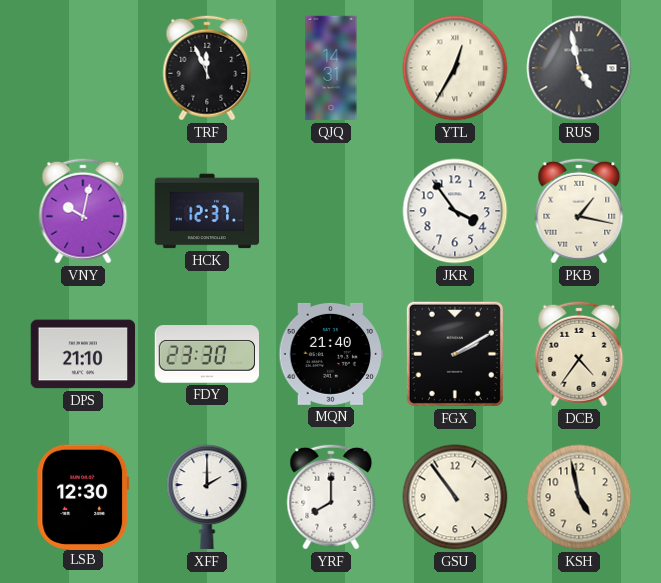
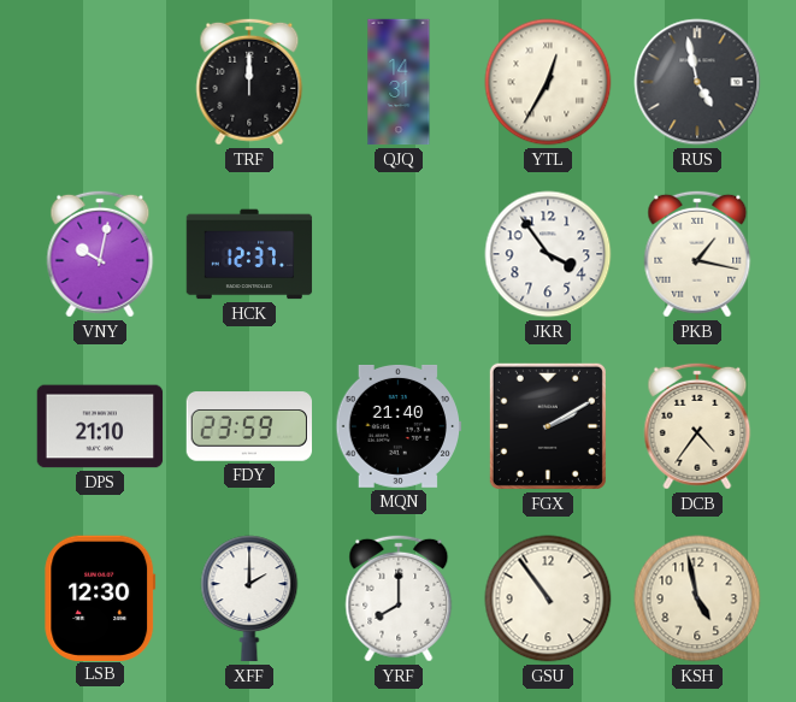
TRF: 11:56 -> 12:00
FDY: 23:30 -> 23:59
